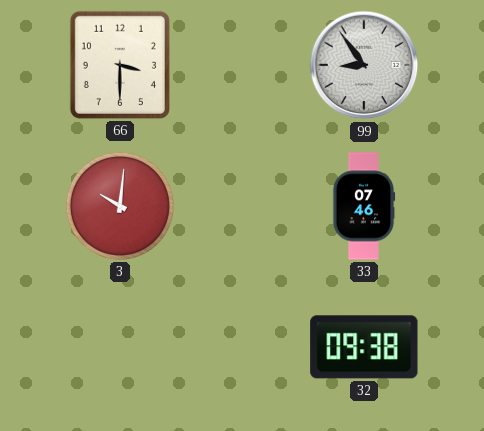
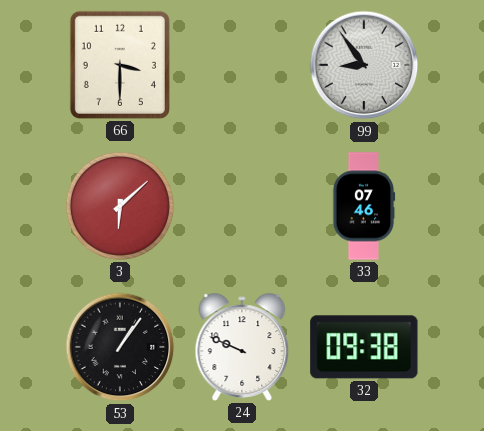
3: 10:01 -> 6:08
53: none -> 1:06
24: none -> 9:49
